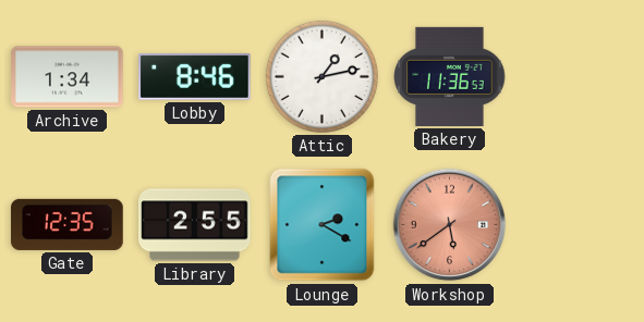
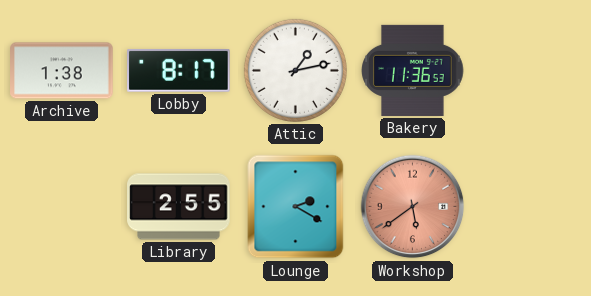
Archive: 1:34 -> 1:38
Lobby: 8:46 -> 8:17
Gate: 12:35 -> none
